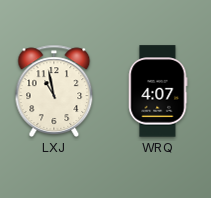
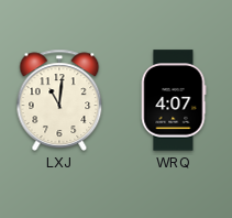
LXJ: 10:58 -> 11:01
